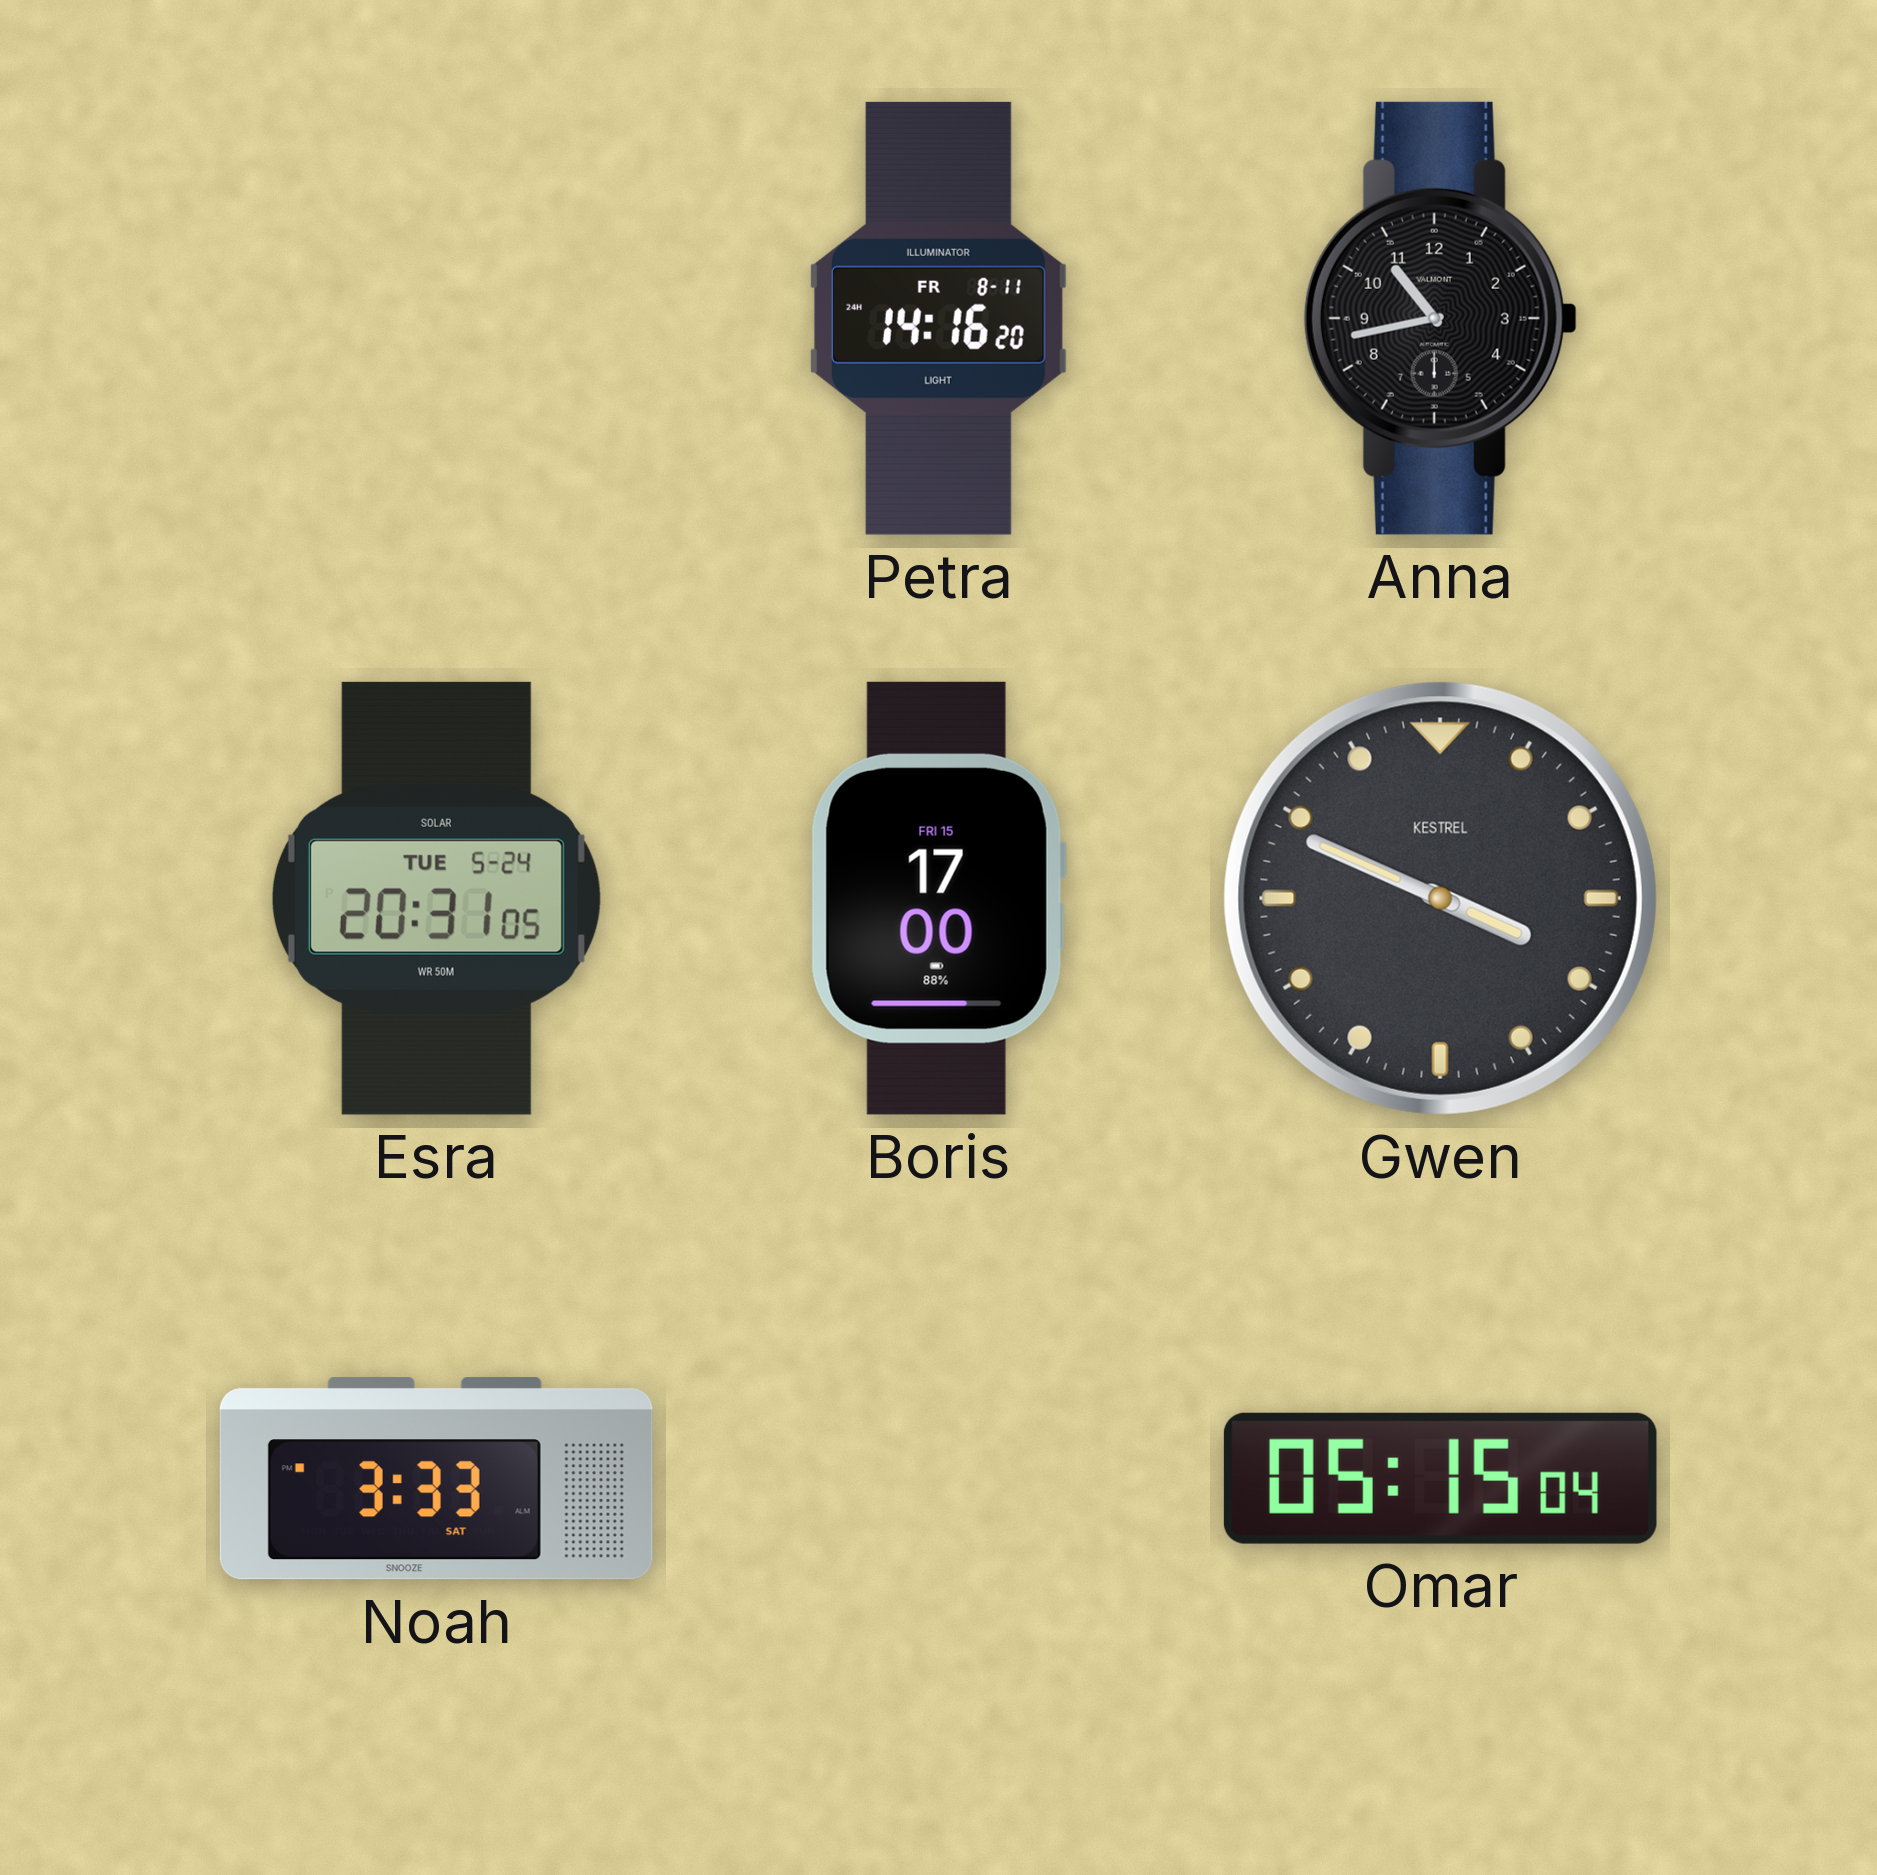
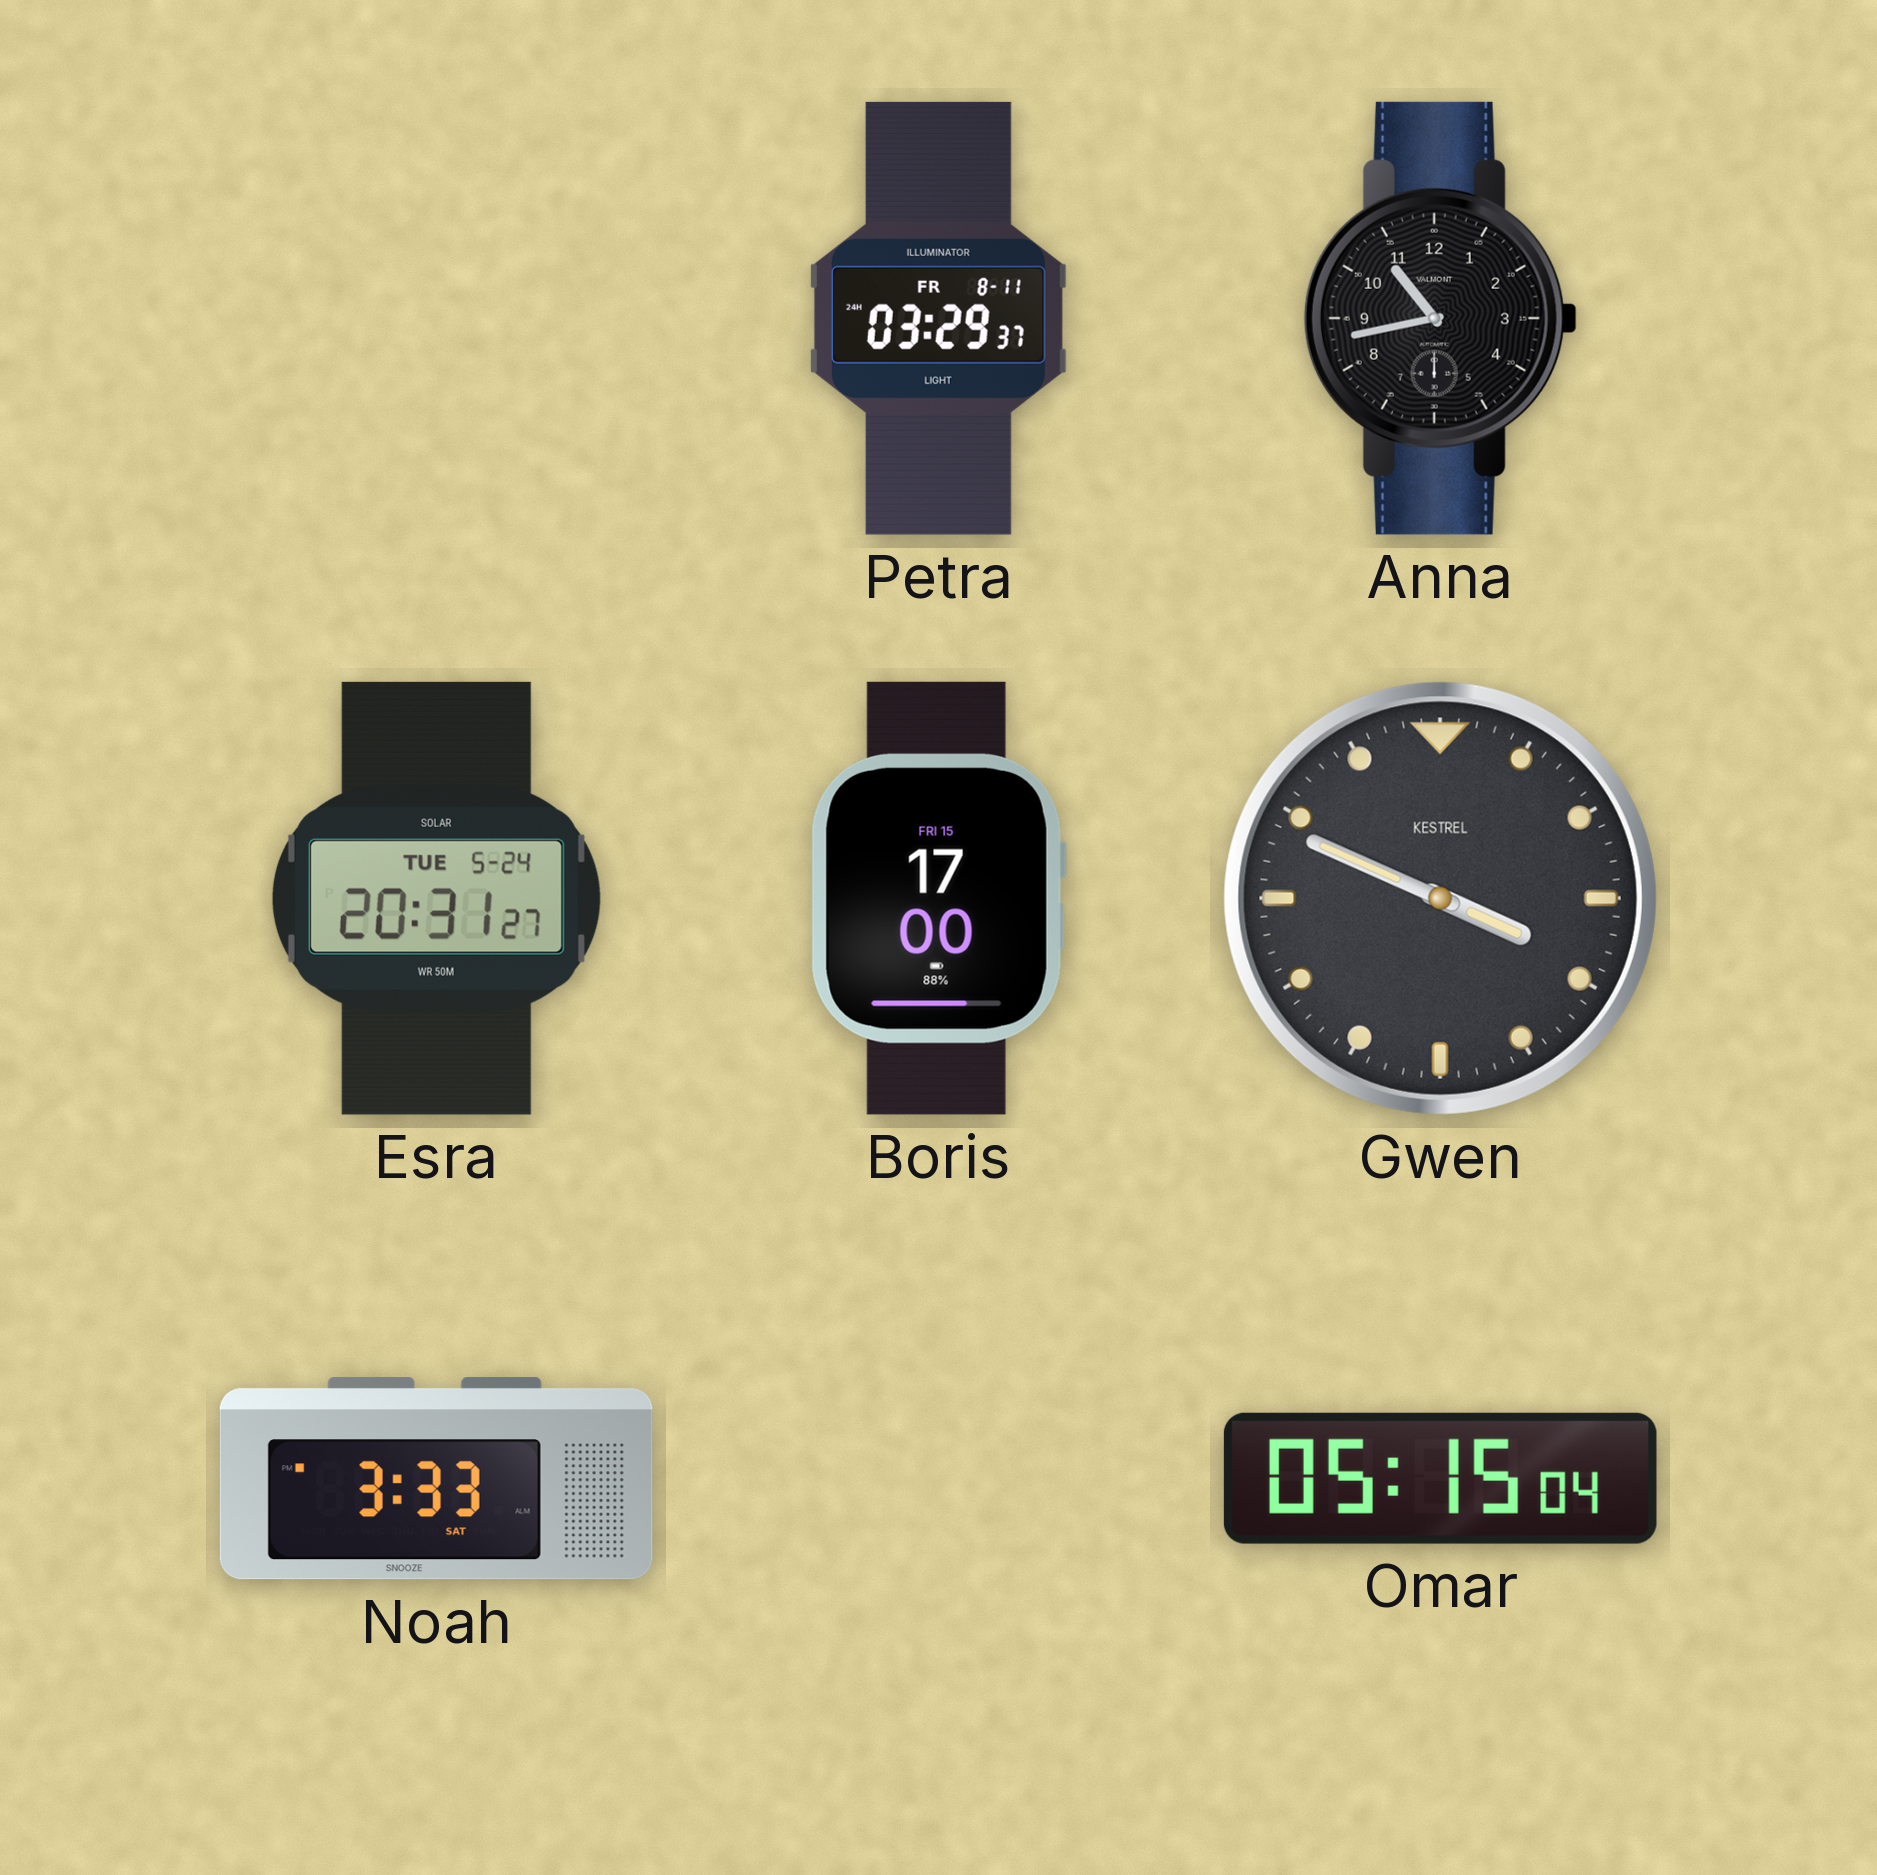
Petra: 14:16 -> 03:29
Esra: 20:31:05 -> 20:31:27
